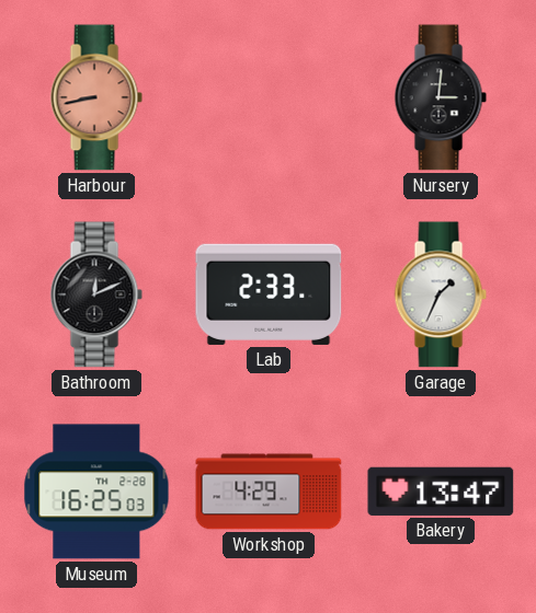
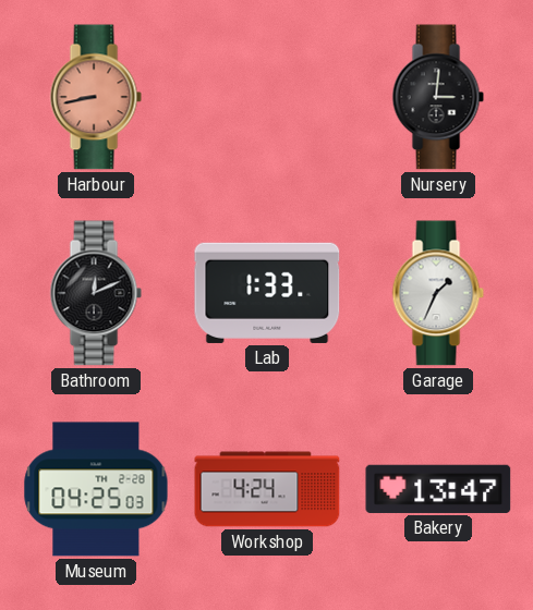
Lab: 2:33 -> 1:33
Museum: 16:25 -> 04:25
Workshop: 4:29 -> 4:24
